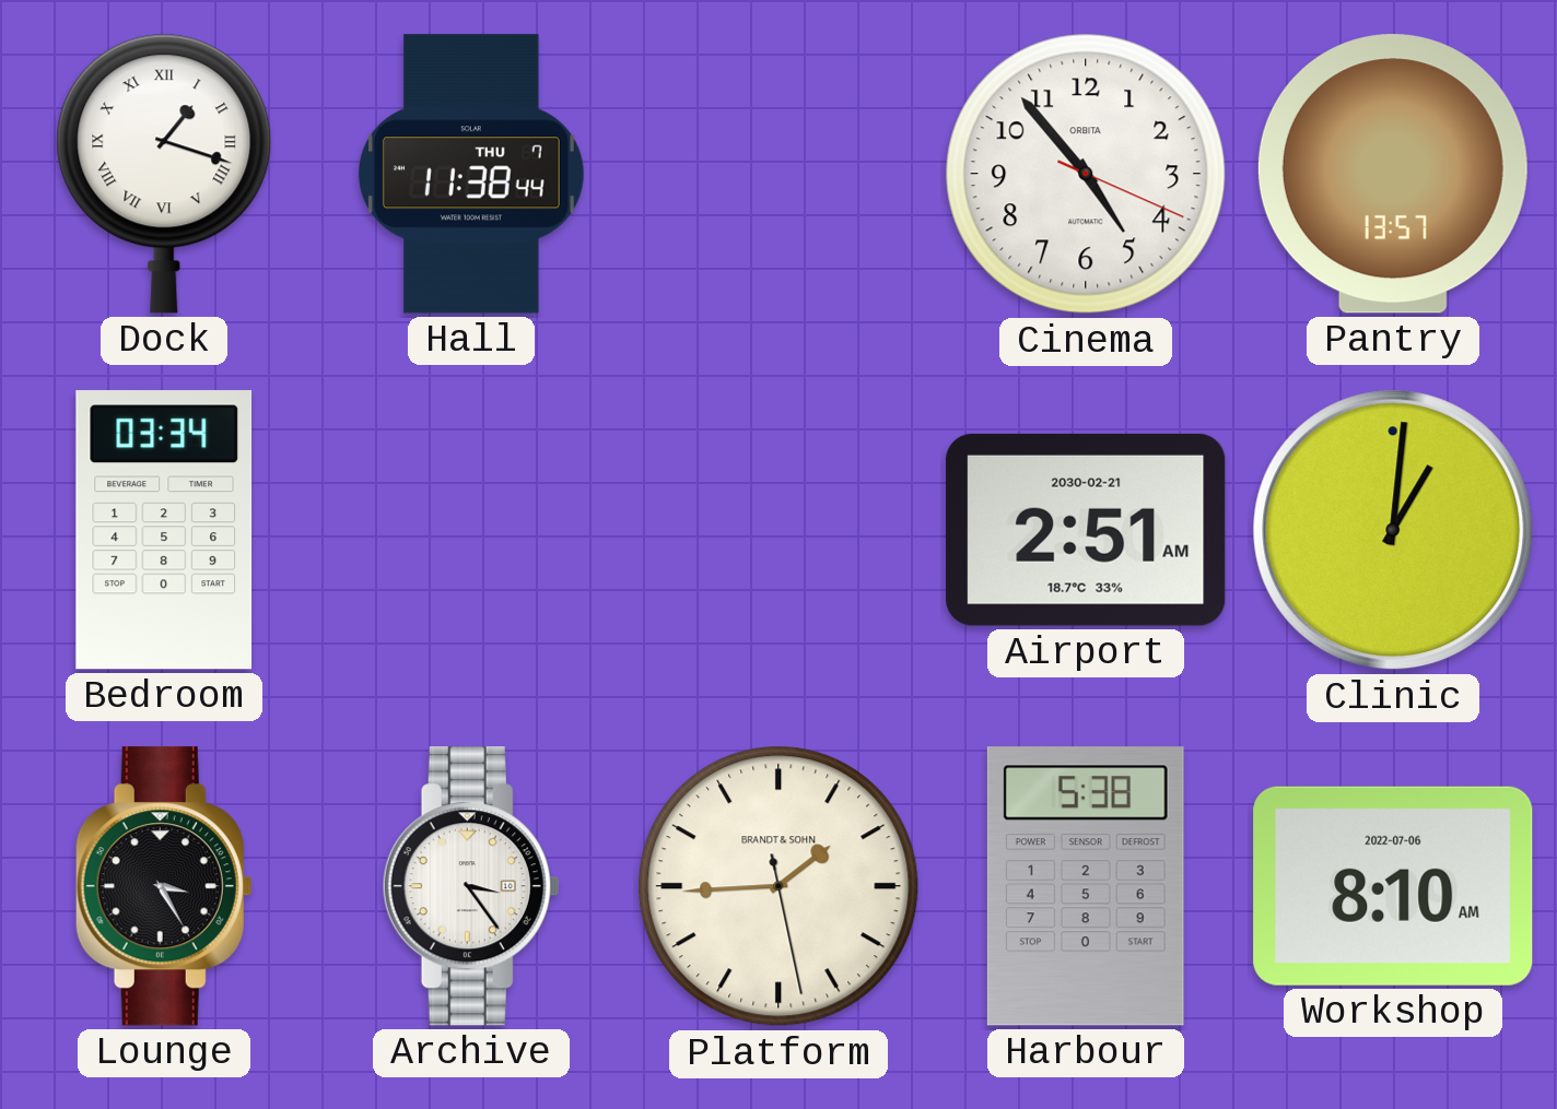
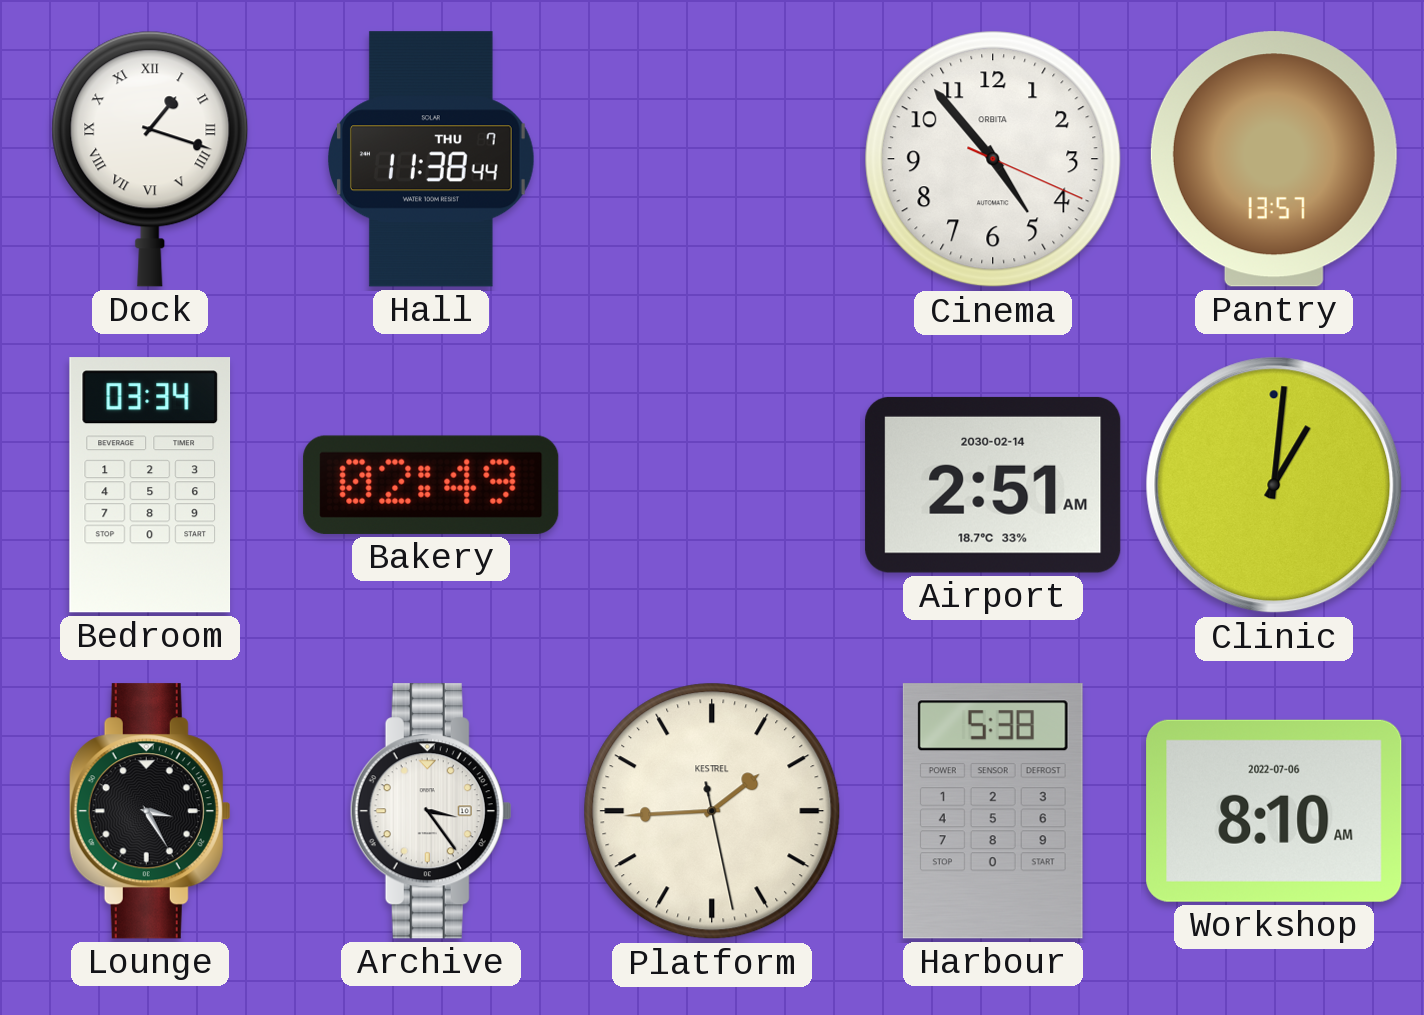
Bakery: none -> 02:49
Airport date: 2030-02-21 -> 2030-02-14
Platform brand: BRANDT & SOHN -> KESTREL
